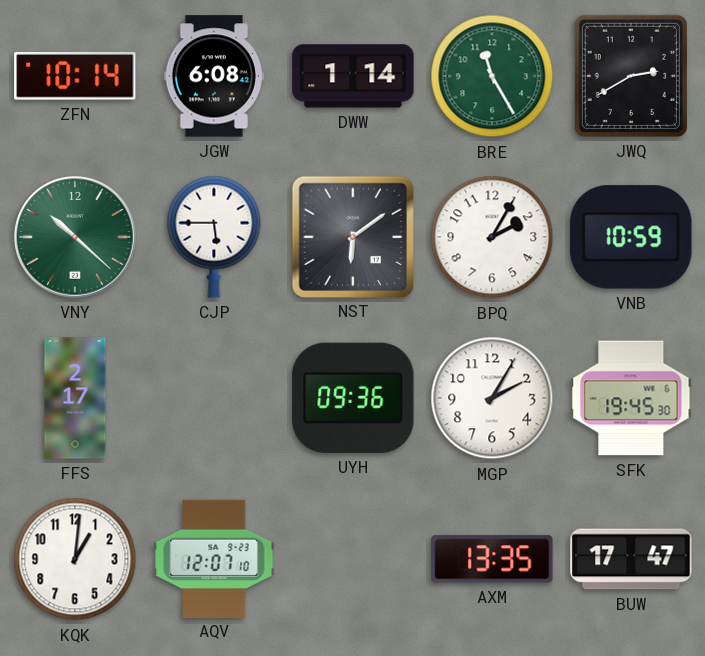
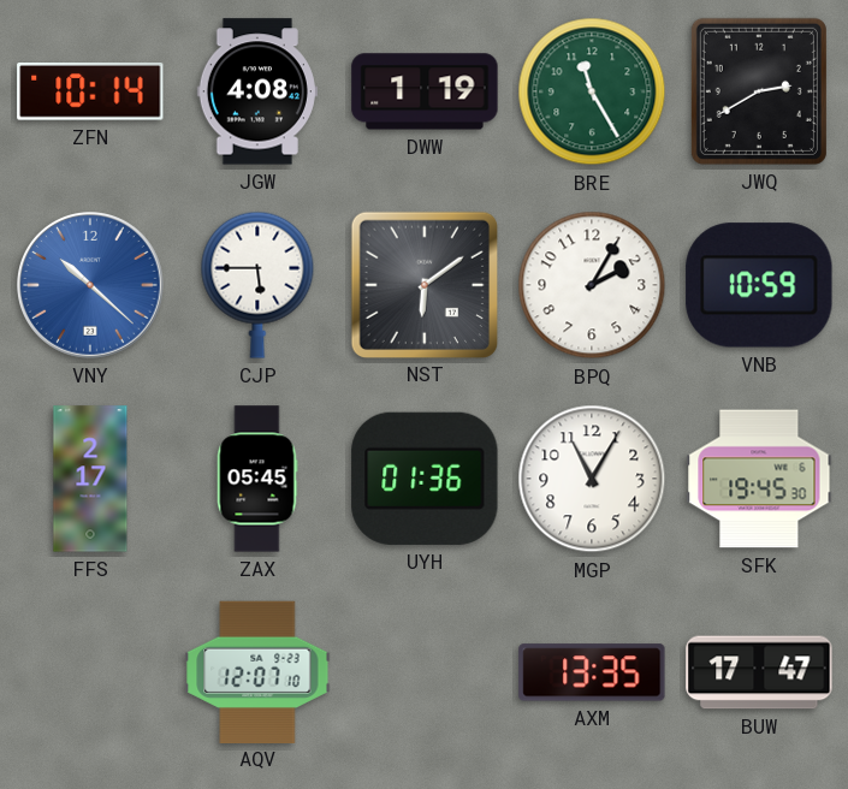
JGW: 6:08 -> 4:08
DWW: 1:14 -> 1:19
VNY dial: green -> blue
ZAX: none -> 05:45
UYH: 09:36 -> 01:36
MGP: 2:05 -> 11:05
KQK: 1:01 -> none
